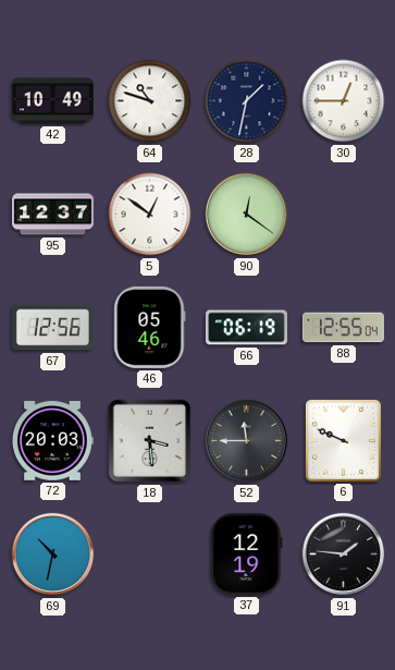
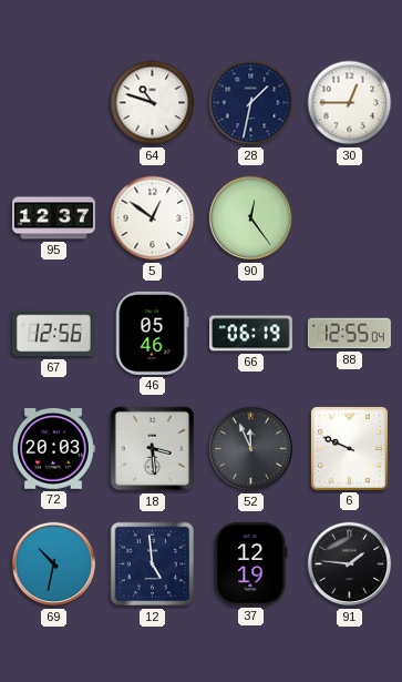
42: 10:49 -> none
90: 12:21 -> 12:24
52: 11:45 -> 11:56
12: none -> 4:59
